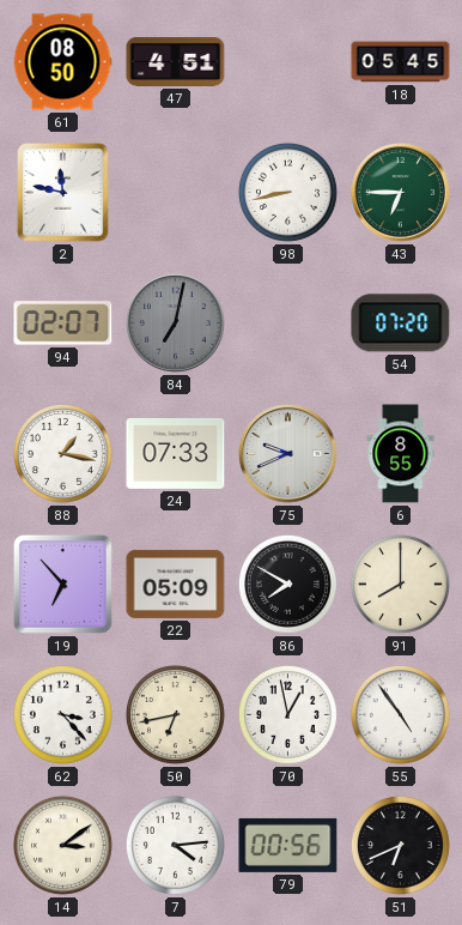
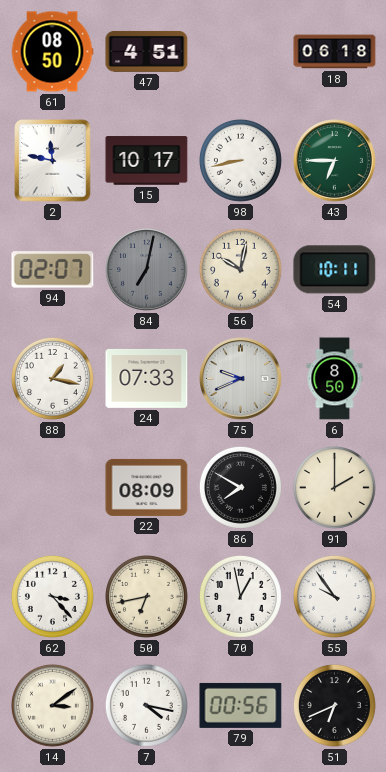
18: 05:45 -> 06:18
15: none -> 10:17
56: none -> 10:02
54: 07:20 -> 10:11
6: 8:55 -> 8:50
19: 6:53 -> none
22: 05:09 -> 08:09
91: 8:00 -> 2:00
55: 4:54 -> 9:54
7: 4:14 -> 4:17
